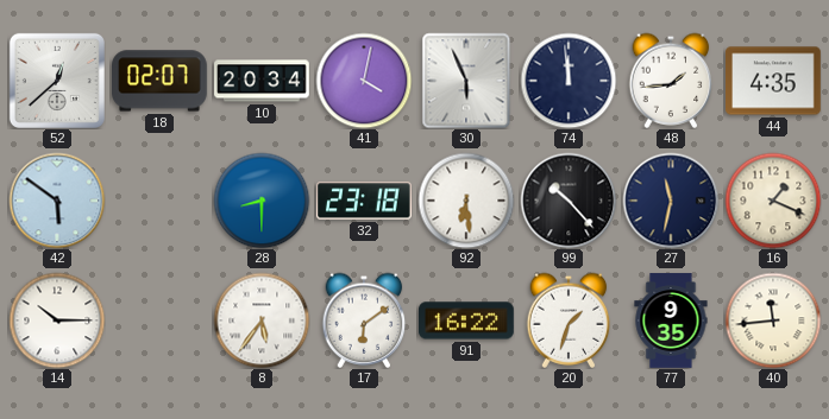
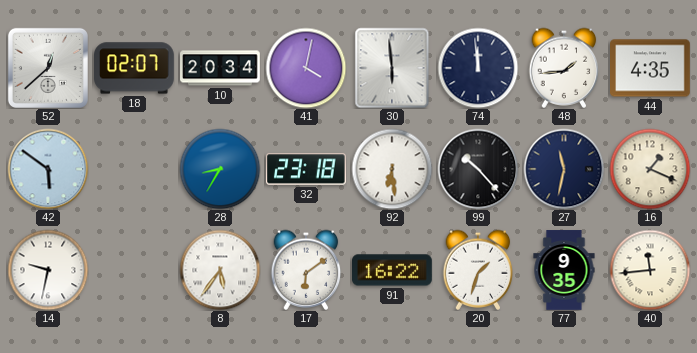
30: 5:56 -> 5:59
28: 8:30 -> 8:35
14: 10:15 -> 9:32
